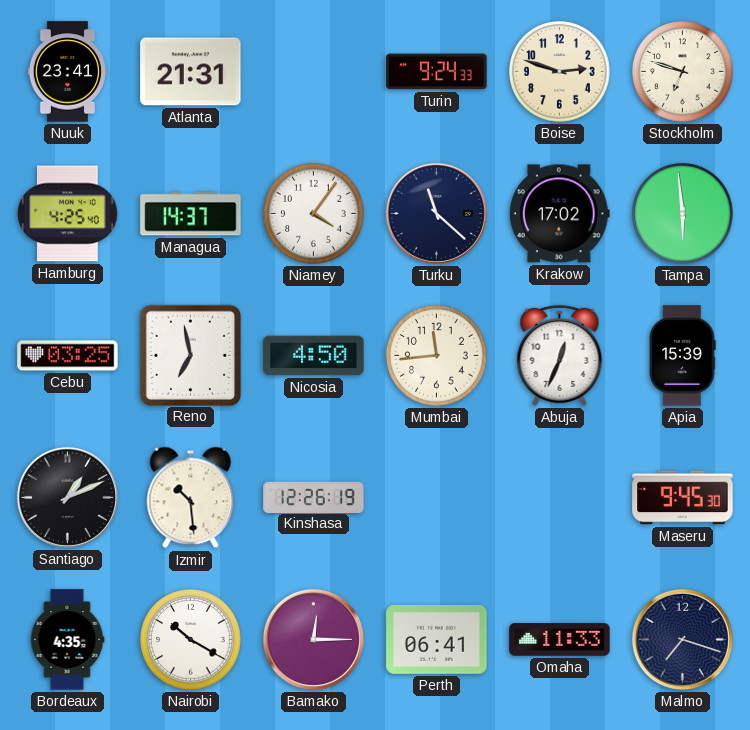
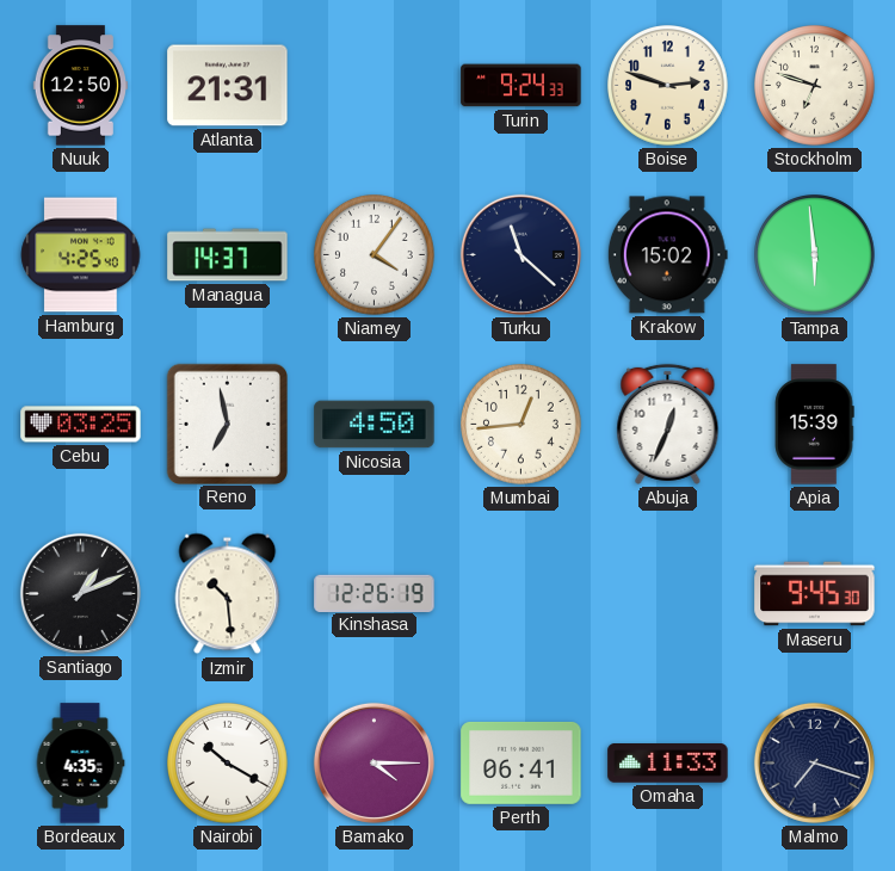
Nuuk: 23:41 -> 12:50
Krakow: 17:02 -> 15:02
Mumbai: 11:44 -> 12:44
Bamako: 12:15 -> 4:15
